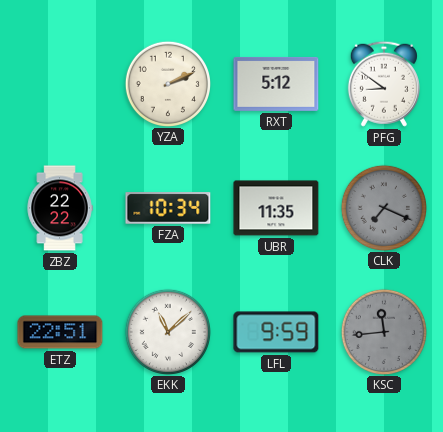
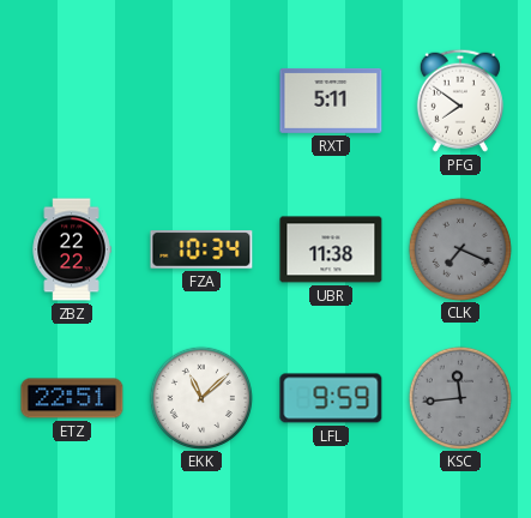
YZA: 2:11 -> none
RXT: 5:12 -> 5:11
PFG: 8:51 -> 7:51
UBR: 11:35 -> 11:38
